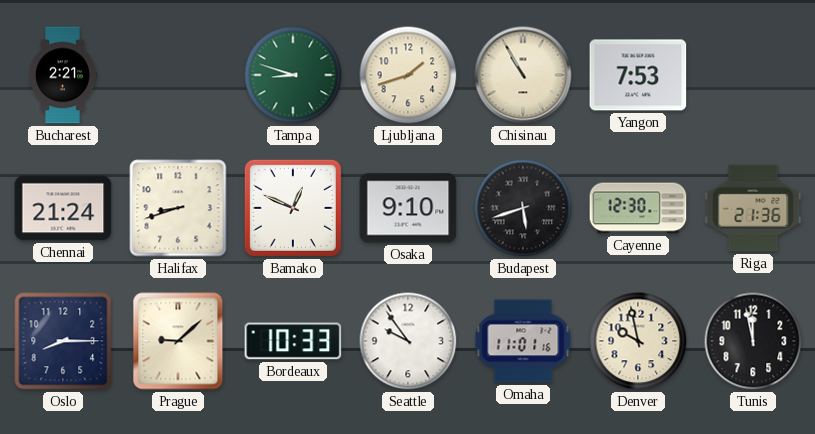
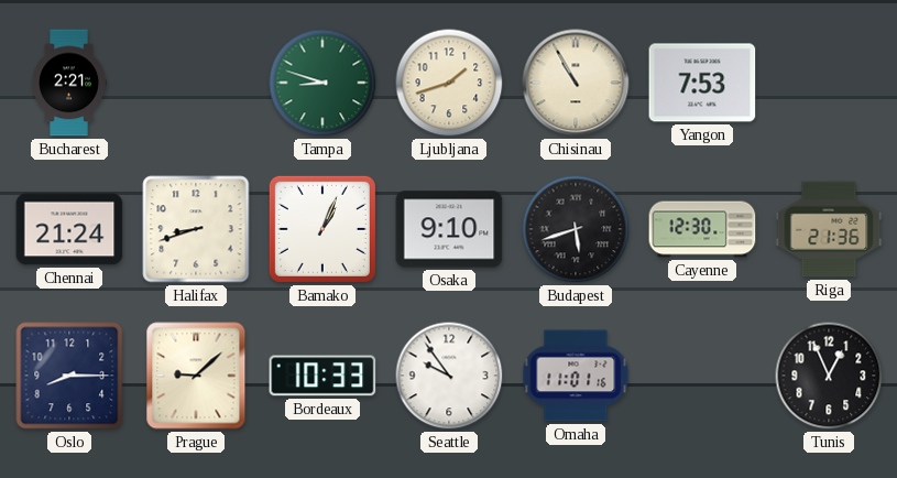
Bamako: 12:49 -> 1:04
Denver: 9:58 -> none
Tunis: 11:58 -> 12:56
